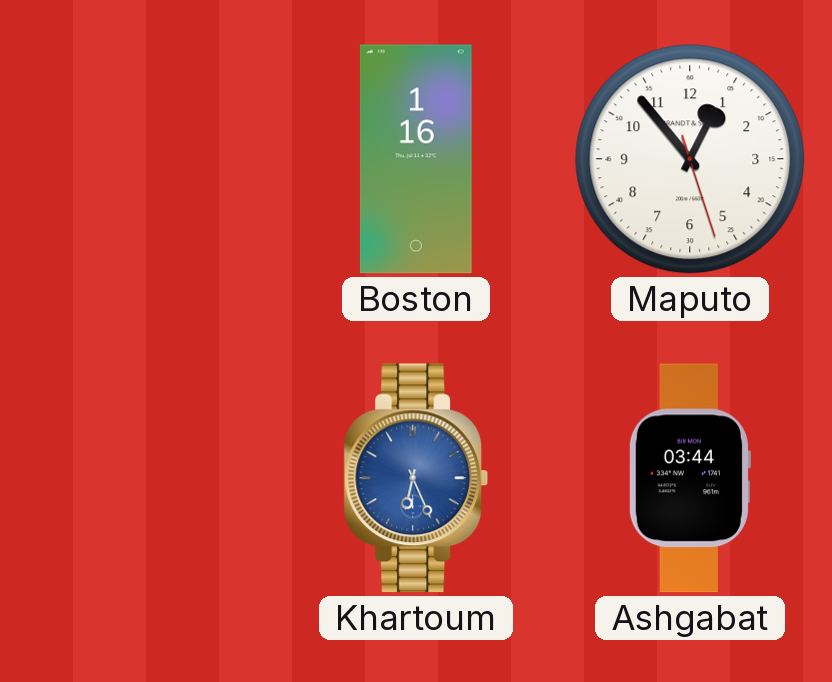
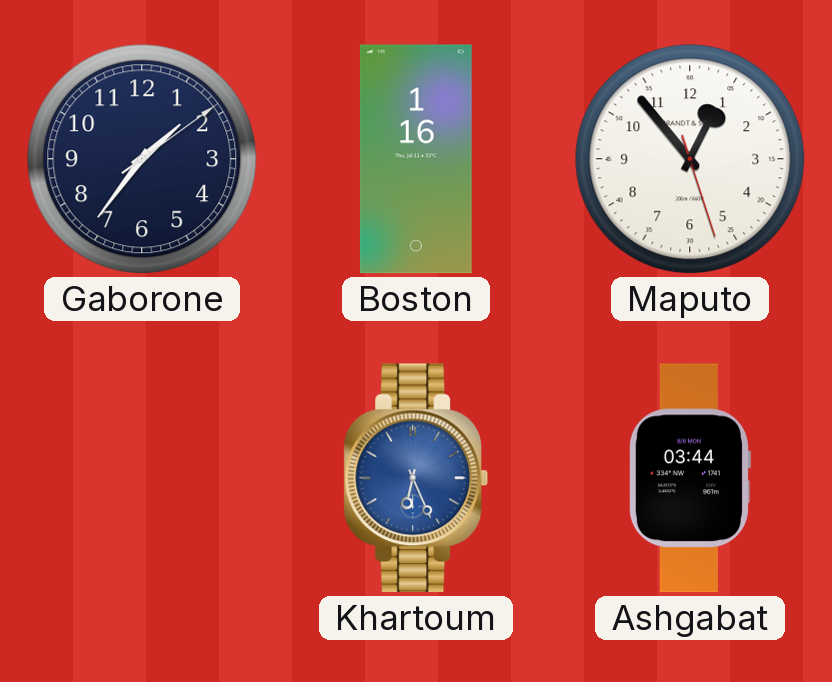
Gaborone: none -> 1:36
